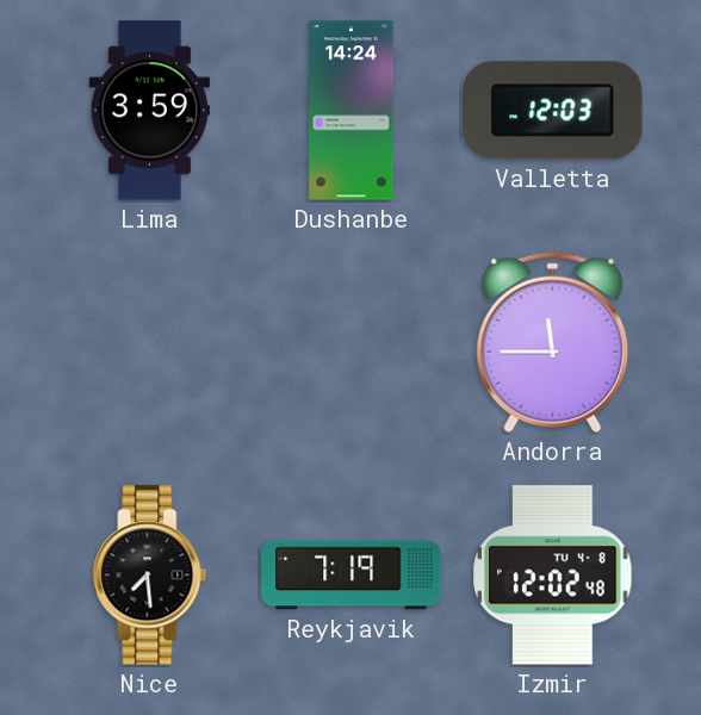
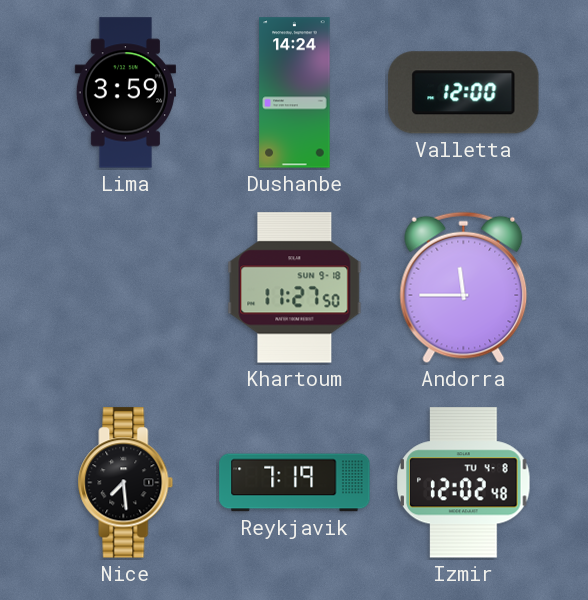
Valletta: 12:03 -> 12:00
Khartoum: none -> 11:27
